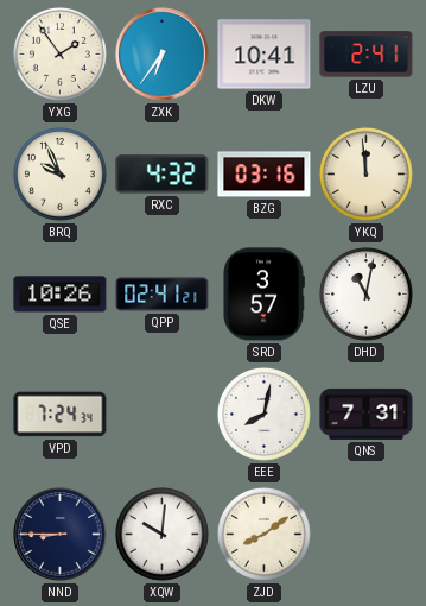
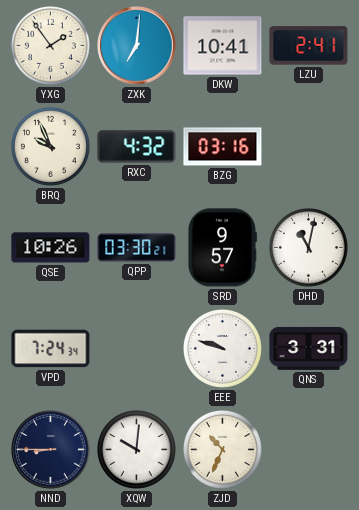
ZXK: 6:36 -> 7:01
YKQ: 11:59 -> none
QPP: 02:41 -> 03:30
SRD: 3:57 -> 9:57
EEE: 8:02 -> 9:48
QNS: 7:31 -> 3:31
ZJD: 8:09 -> 10:34
